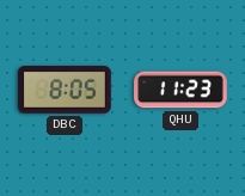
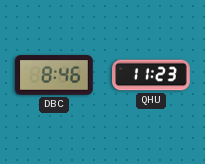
DBC: 8:05 -> 8:46
